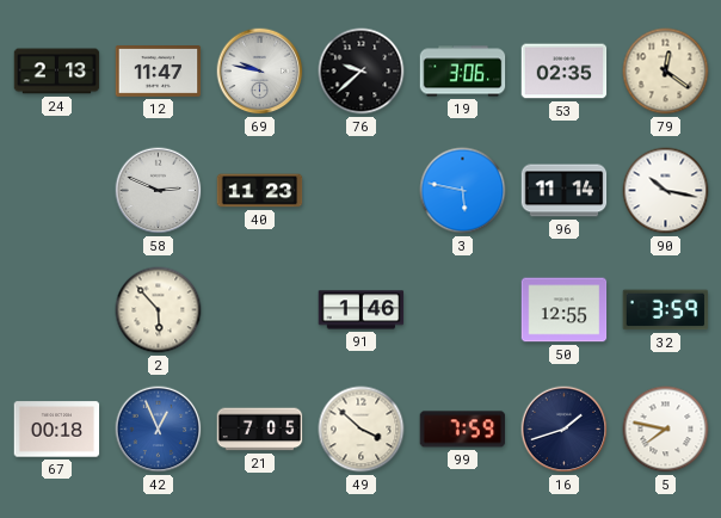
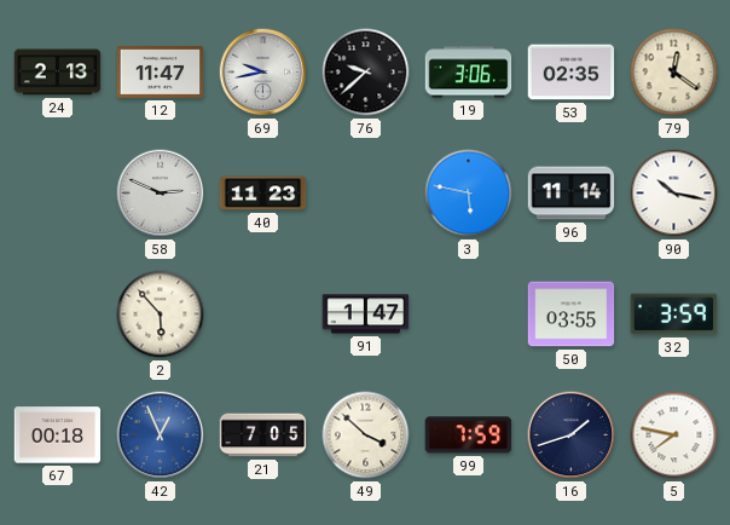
69: 9:47 -> 9:43
91: 1:46 -> 1:47
50: 12:55 -> 03:55
